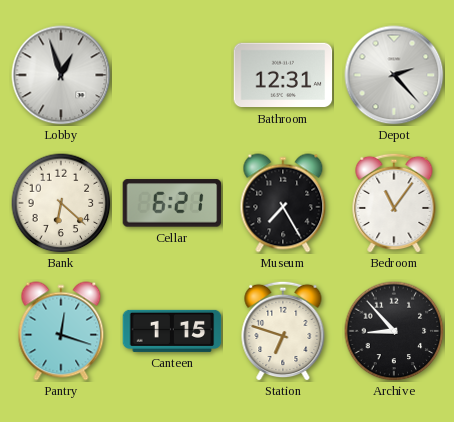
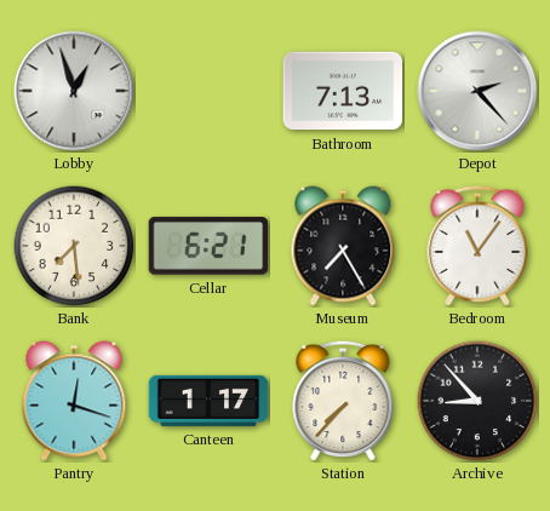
Bathroom: 12:31 -> 7:13
Bank: 6:22 -> 7:29
Canteen: 1:15 -> 1:17
Station: 6:48 -> 7:37
